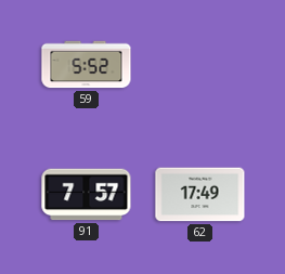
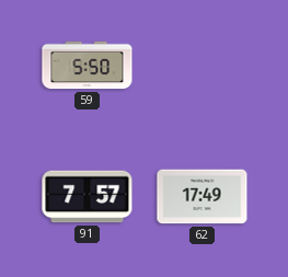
59: 5:52 -> 5:50
